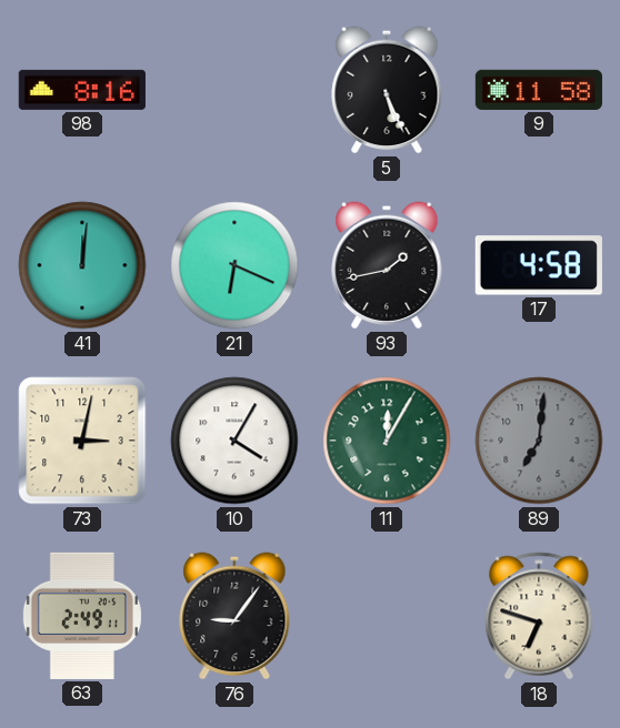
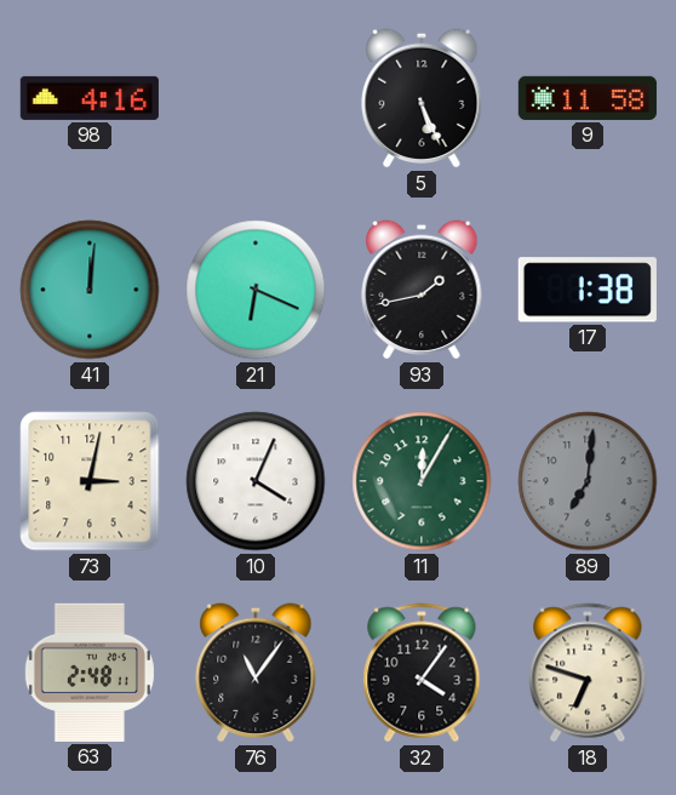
98: 8:16 -> 4:16
17: 4:58 -> 1:38
10: 4:05 -> 4:04
63: 2:49 -> 2:48
76: 9:06 -> 11:06
32: none -> 4:06
